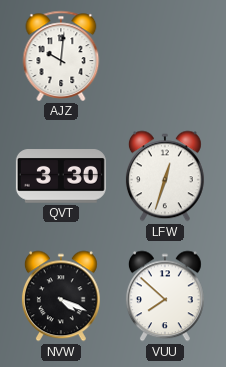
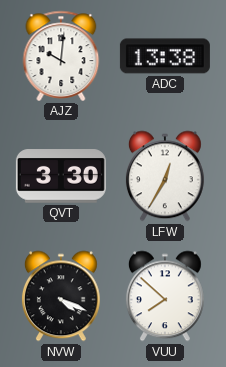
ADC: none -> 13:38
LFW: 12:33 -> 12:35
